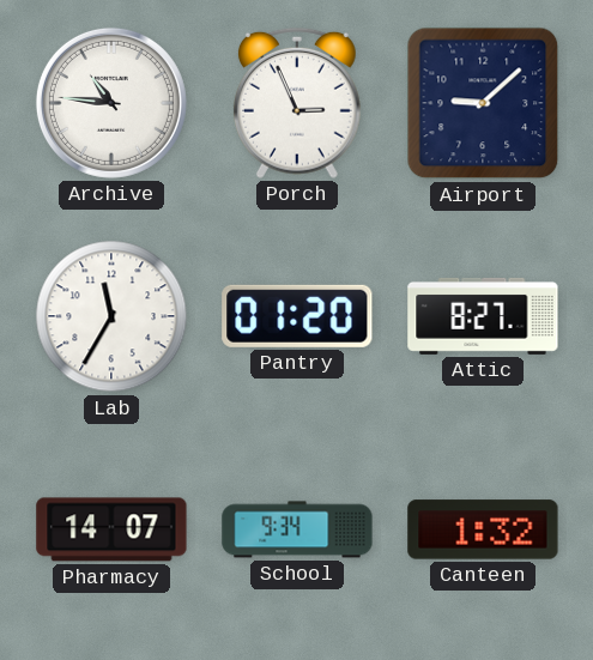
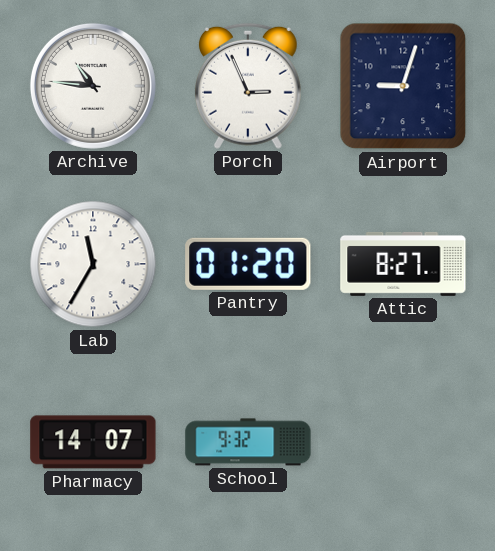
Airport: 9:08 -> 9:03
School: 9:34 -> 9:32
Canteen: 1:32 -> none
